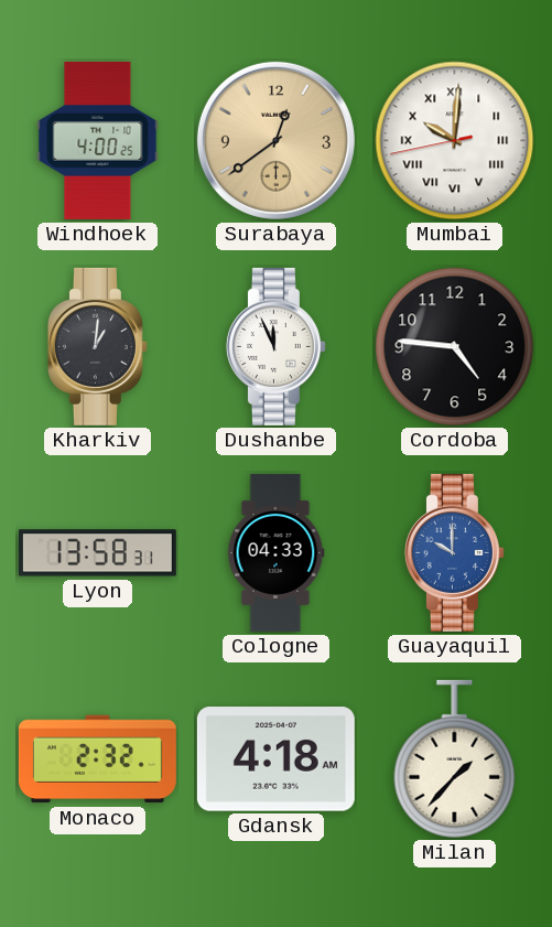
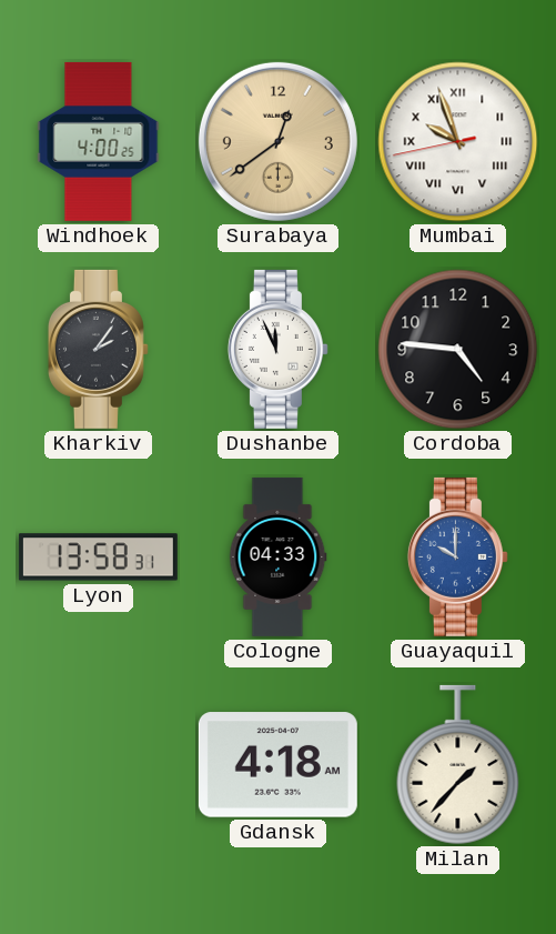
Mumbai: 10:00 -> 9:56
Kharkiv: 1:01 -> 2:06
Monaco: 2:32 -> none
